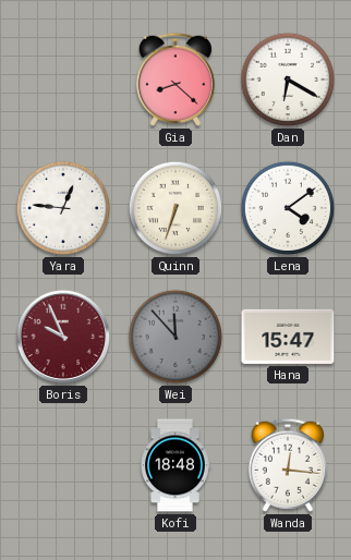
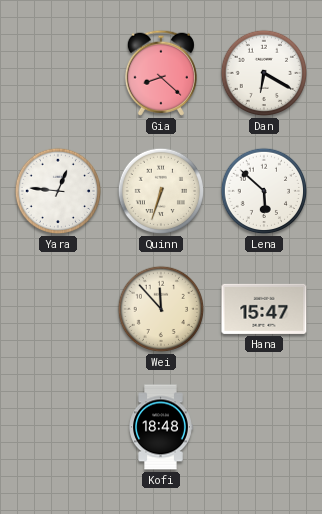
Lena: 4:09 -> 5:52
Boris: 9:56 -> none
Wei dial: grey -> cream
Wanda: 12:16 -> none
